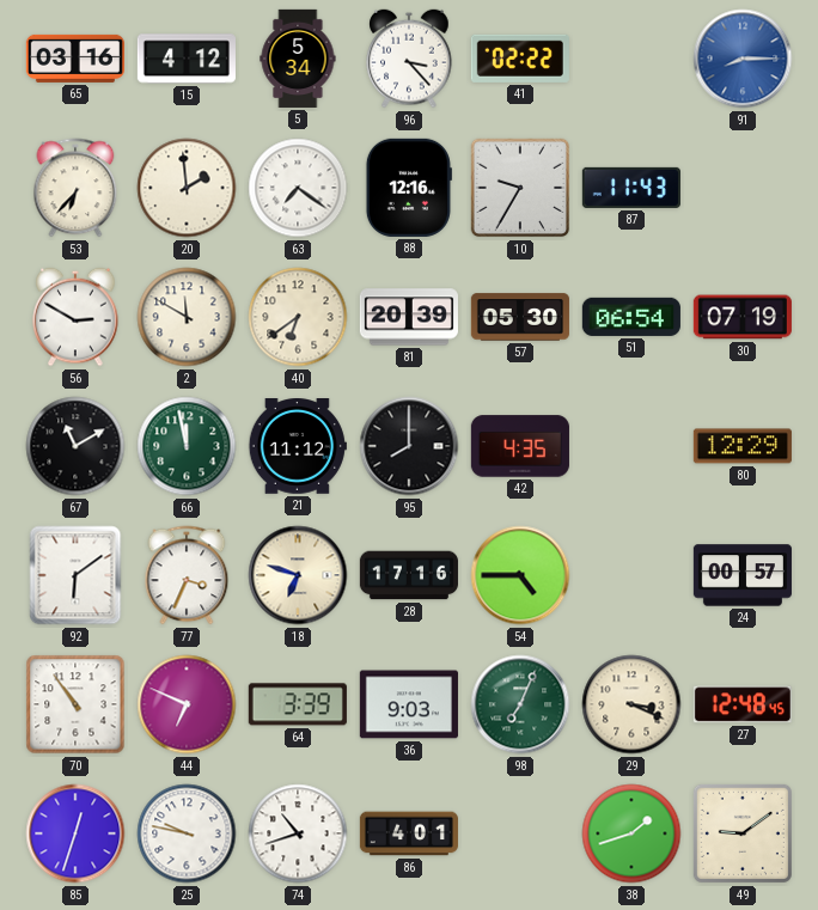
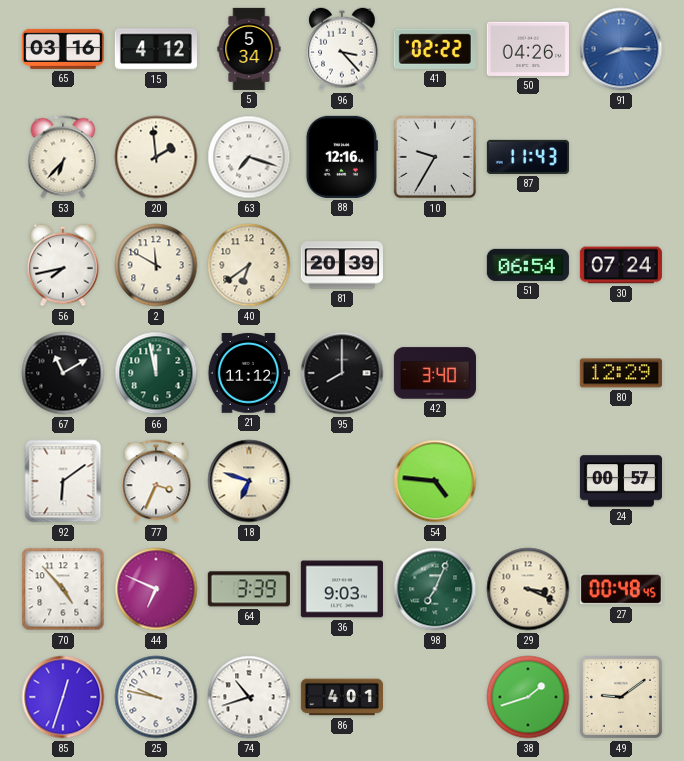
50: none -> 04:26
63: 7:21 -> 7:18
56: 2:50 -> 7:43
57: 05:30 -> none
30: 07:19 -> 07:24
42: 4:35 -> 3:40
28: 17:16 -> none
54: 4:45 -> 4:46
70: 10:54 -> 4:53
27: 12:48 -> 00:48
